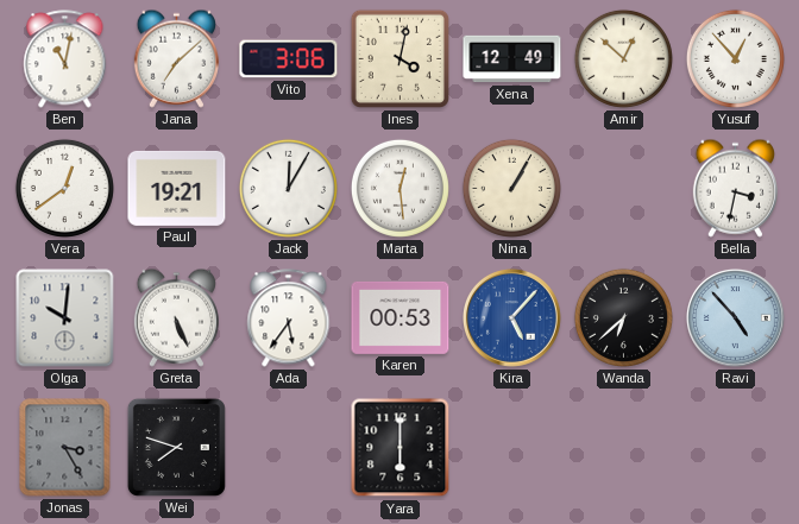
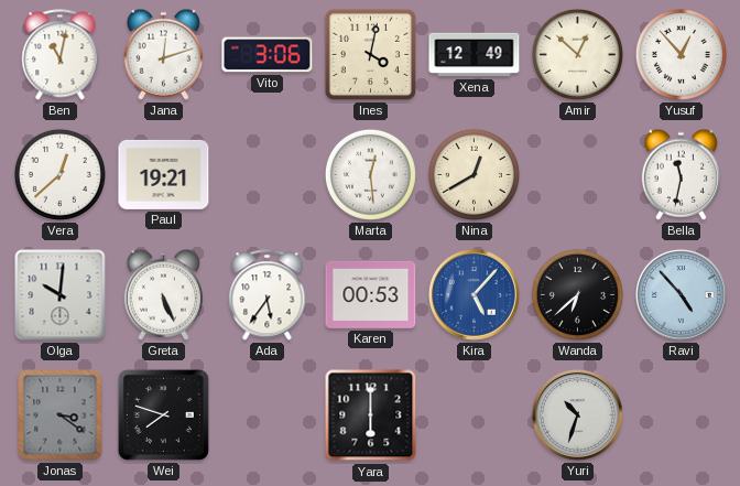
Jana: 7:08 -> 12:12
Vera: 12:39 -> 12:38
Jack: 12:05 -> none
Nina: 1:05 -> 12:40
Bella: 3:32 -> 11:32
Jonas: 3:25 -> 3:21
Yuri: none -> 10:33
